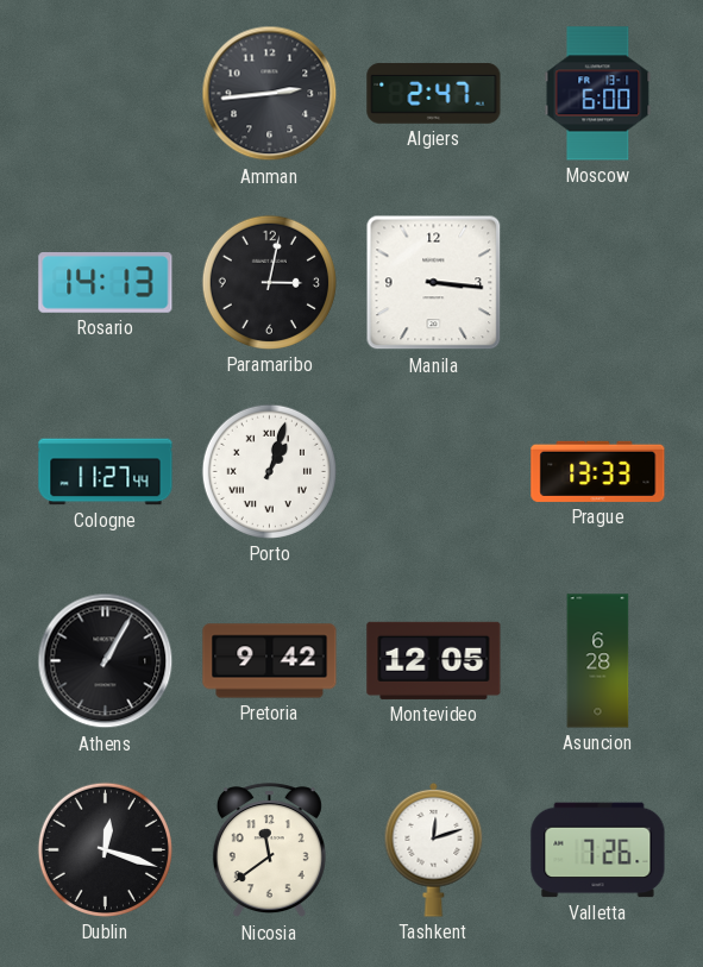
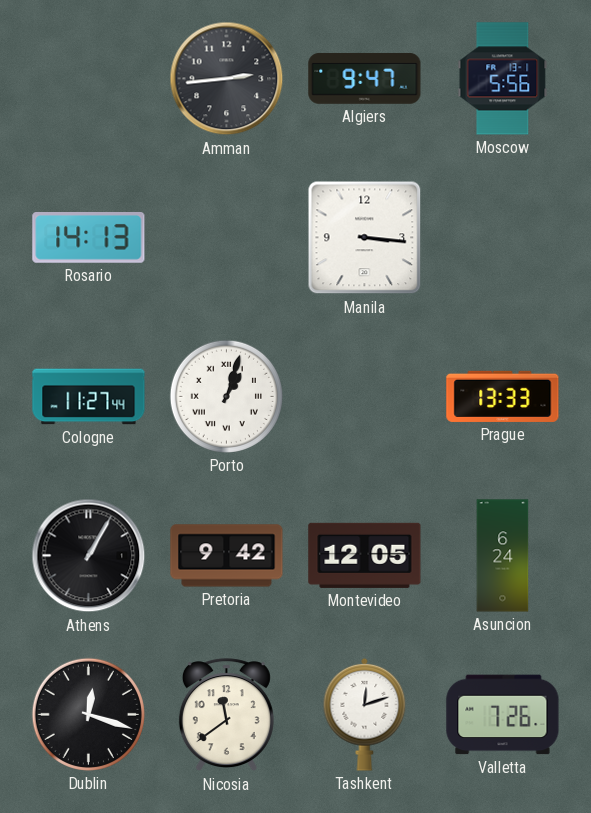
Algiers: 2:47 -> 9:47
Moscow: 6:00 -> 5:56
Paramaribo: 3:02 -> none
Asuncion: 6:28 -> 6:24
